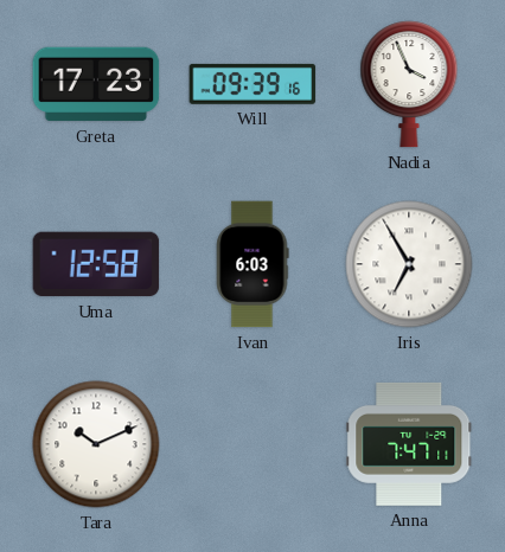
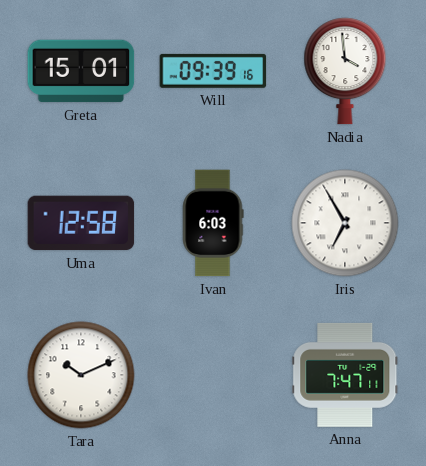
Greta: 17:23 -> 15:01
Nadia: 3:56 -> 3:59
